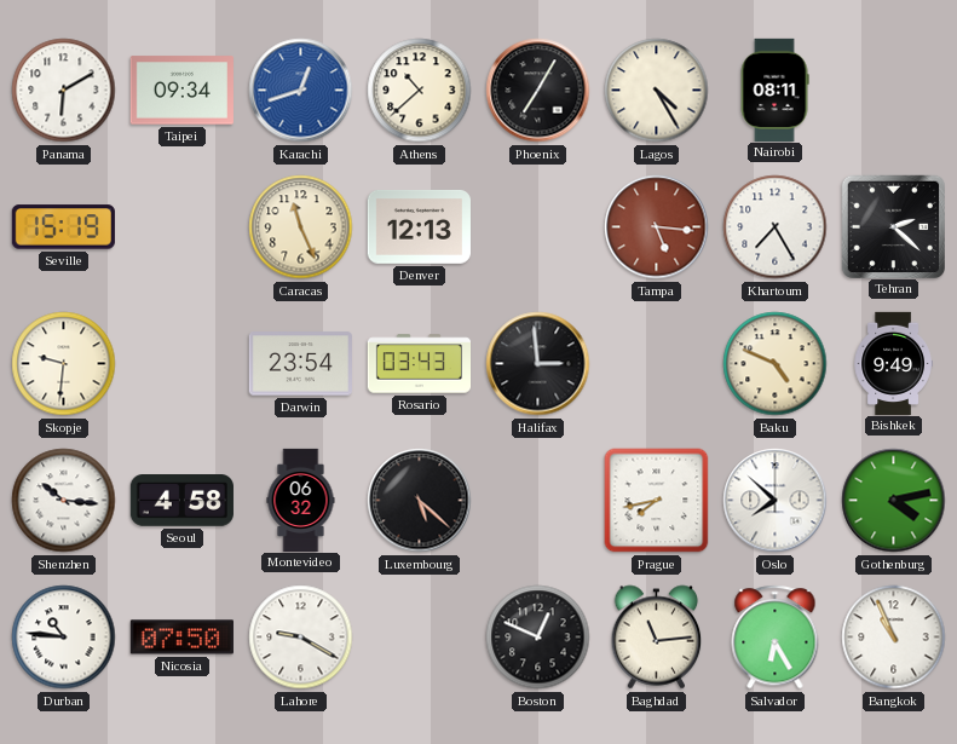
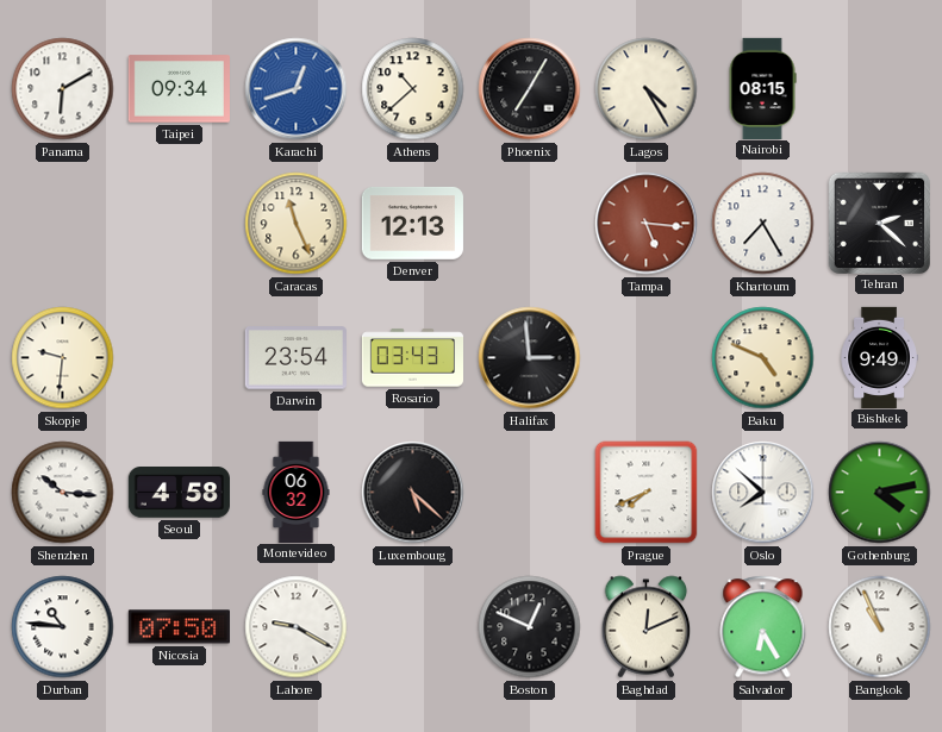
Nairobi: 08:11 -> 08:15
Seville: 15:19 -> none
Prague: 7:43 -> 7:41
Baghdad: 11:14 -> 12:11
